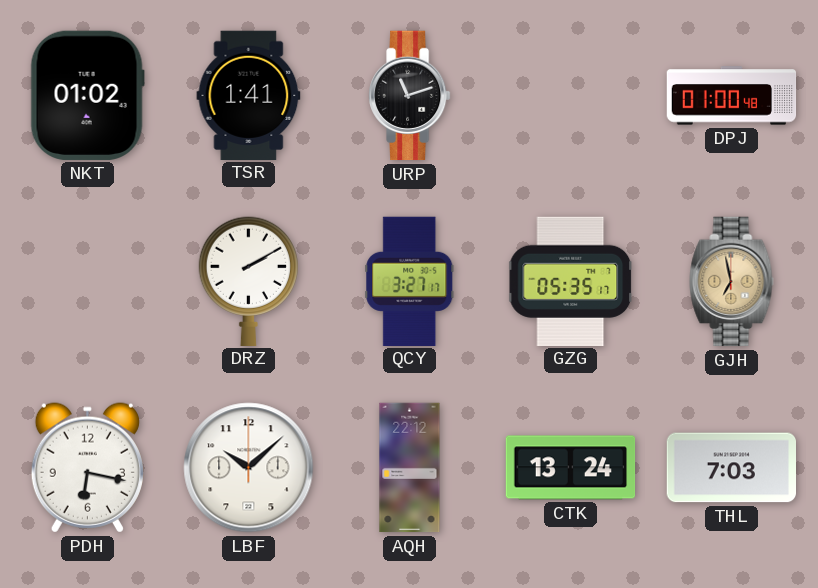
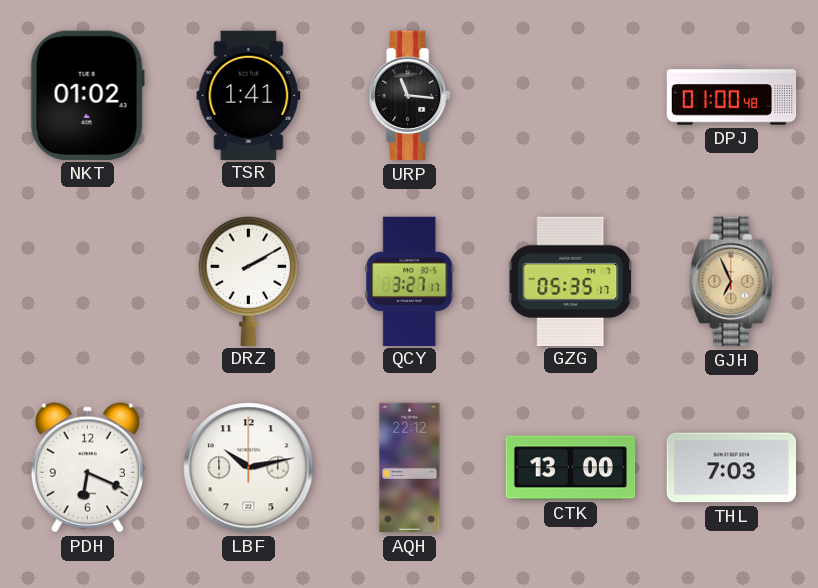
URP: 11:12 -> 11:16
GJH: 6:58 -> 6:56
PDH: 6:17 -> 6:19
LBF: 10:08 -> 10:13
CTK: 13:24 -> 13:00
